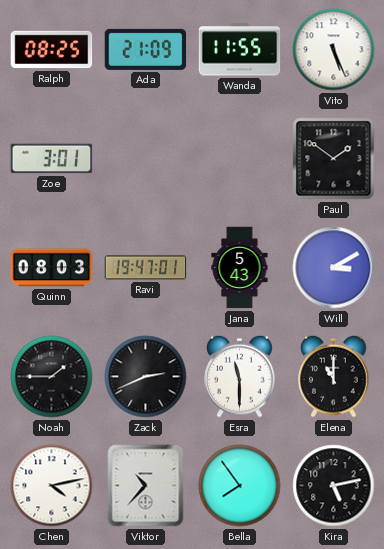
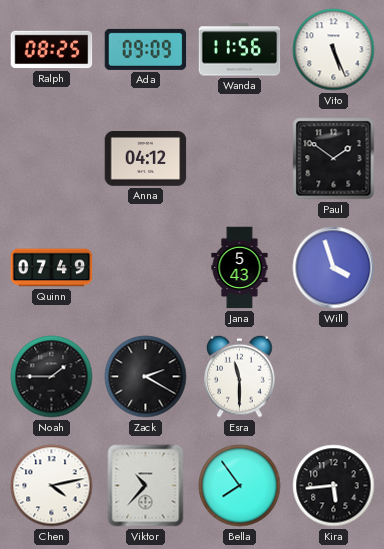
Ada: 21:09 -> 09:09
Wanda: 11:55 -> 11:56
Zoe: 3:01 -> none
Anna: none -> 04:12
Quinn: 08:03 -> 07:49
Ravi: 19:47 -> none
Will: 3:10 -> 3:57
Zack: 2:41 -> 2:20
Elena: 11:00 -> none
Kira: 5:13 -> 5:44
